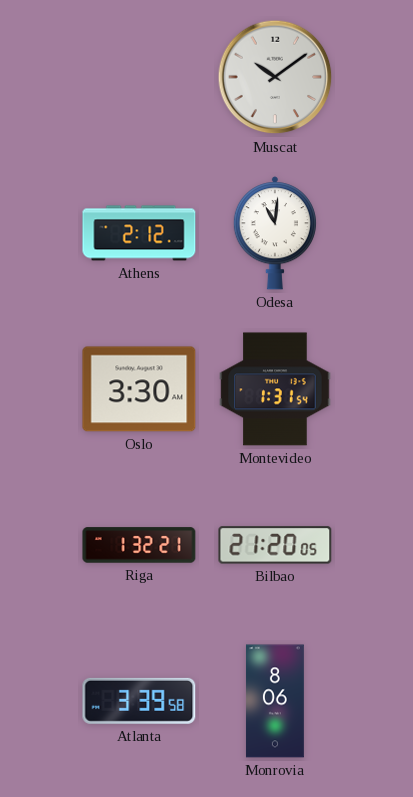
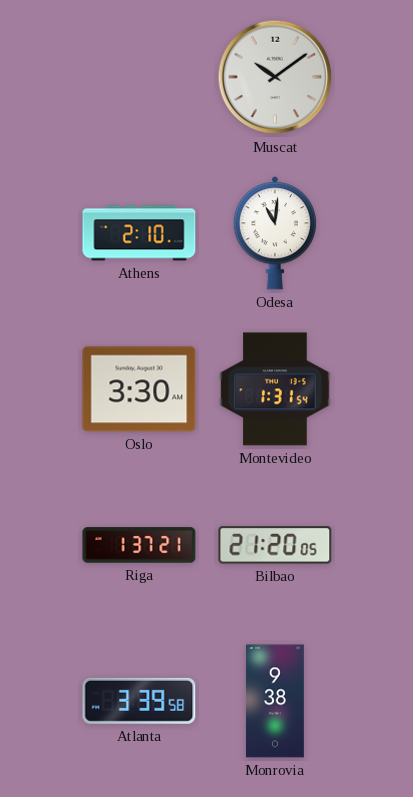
Athens: 2:12 -> 2:10
Riga: 1:32 -> 1:37
Monrovia: 8:06 -> 9:38
